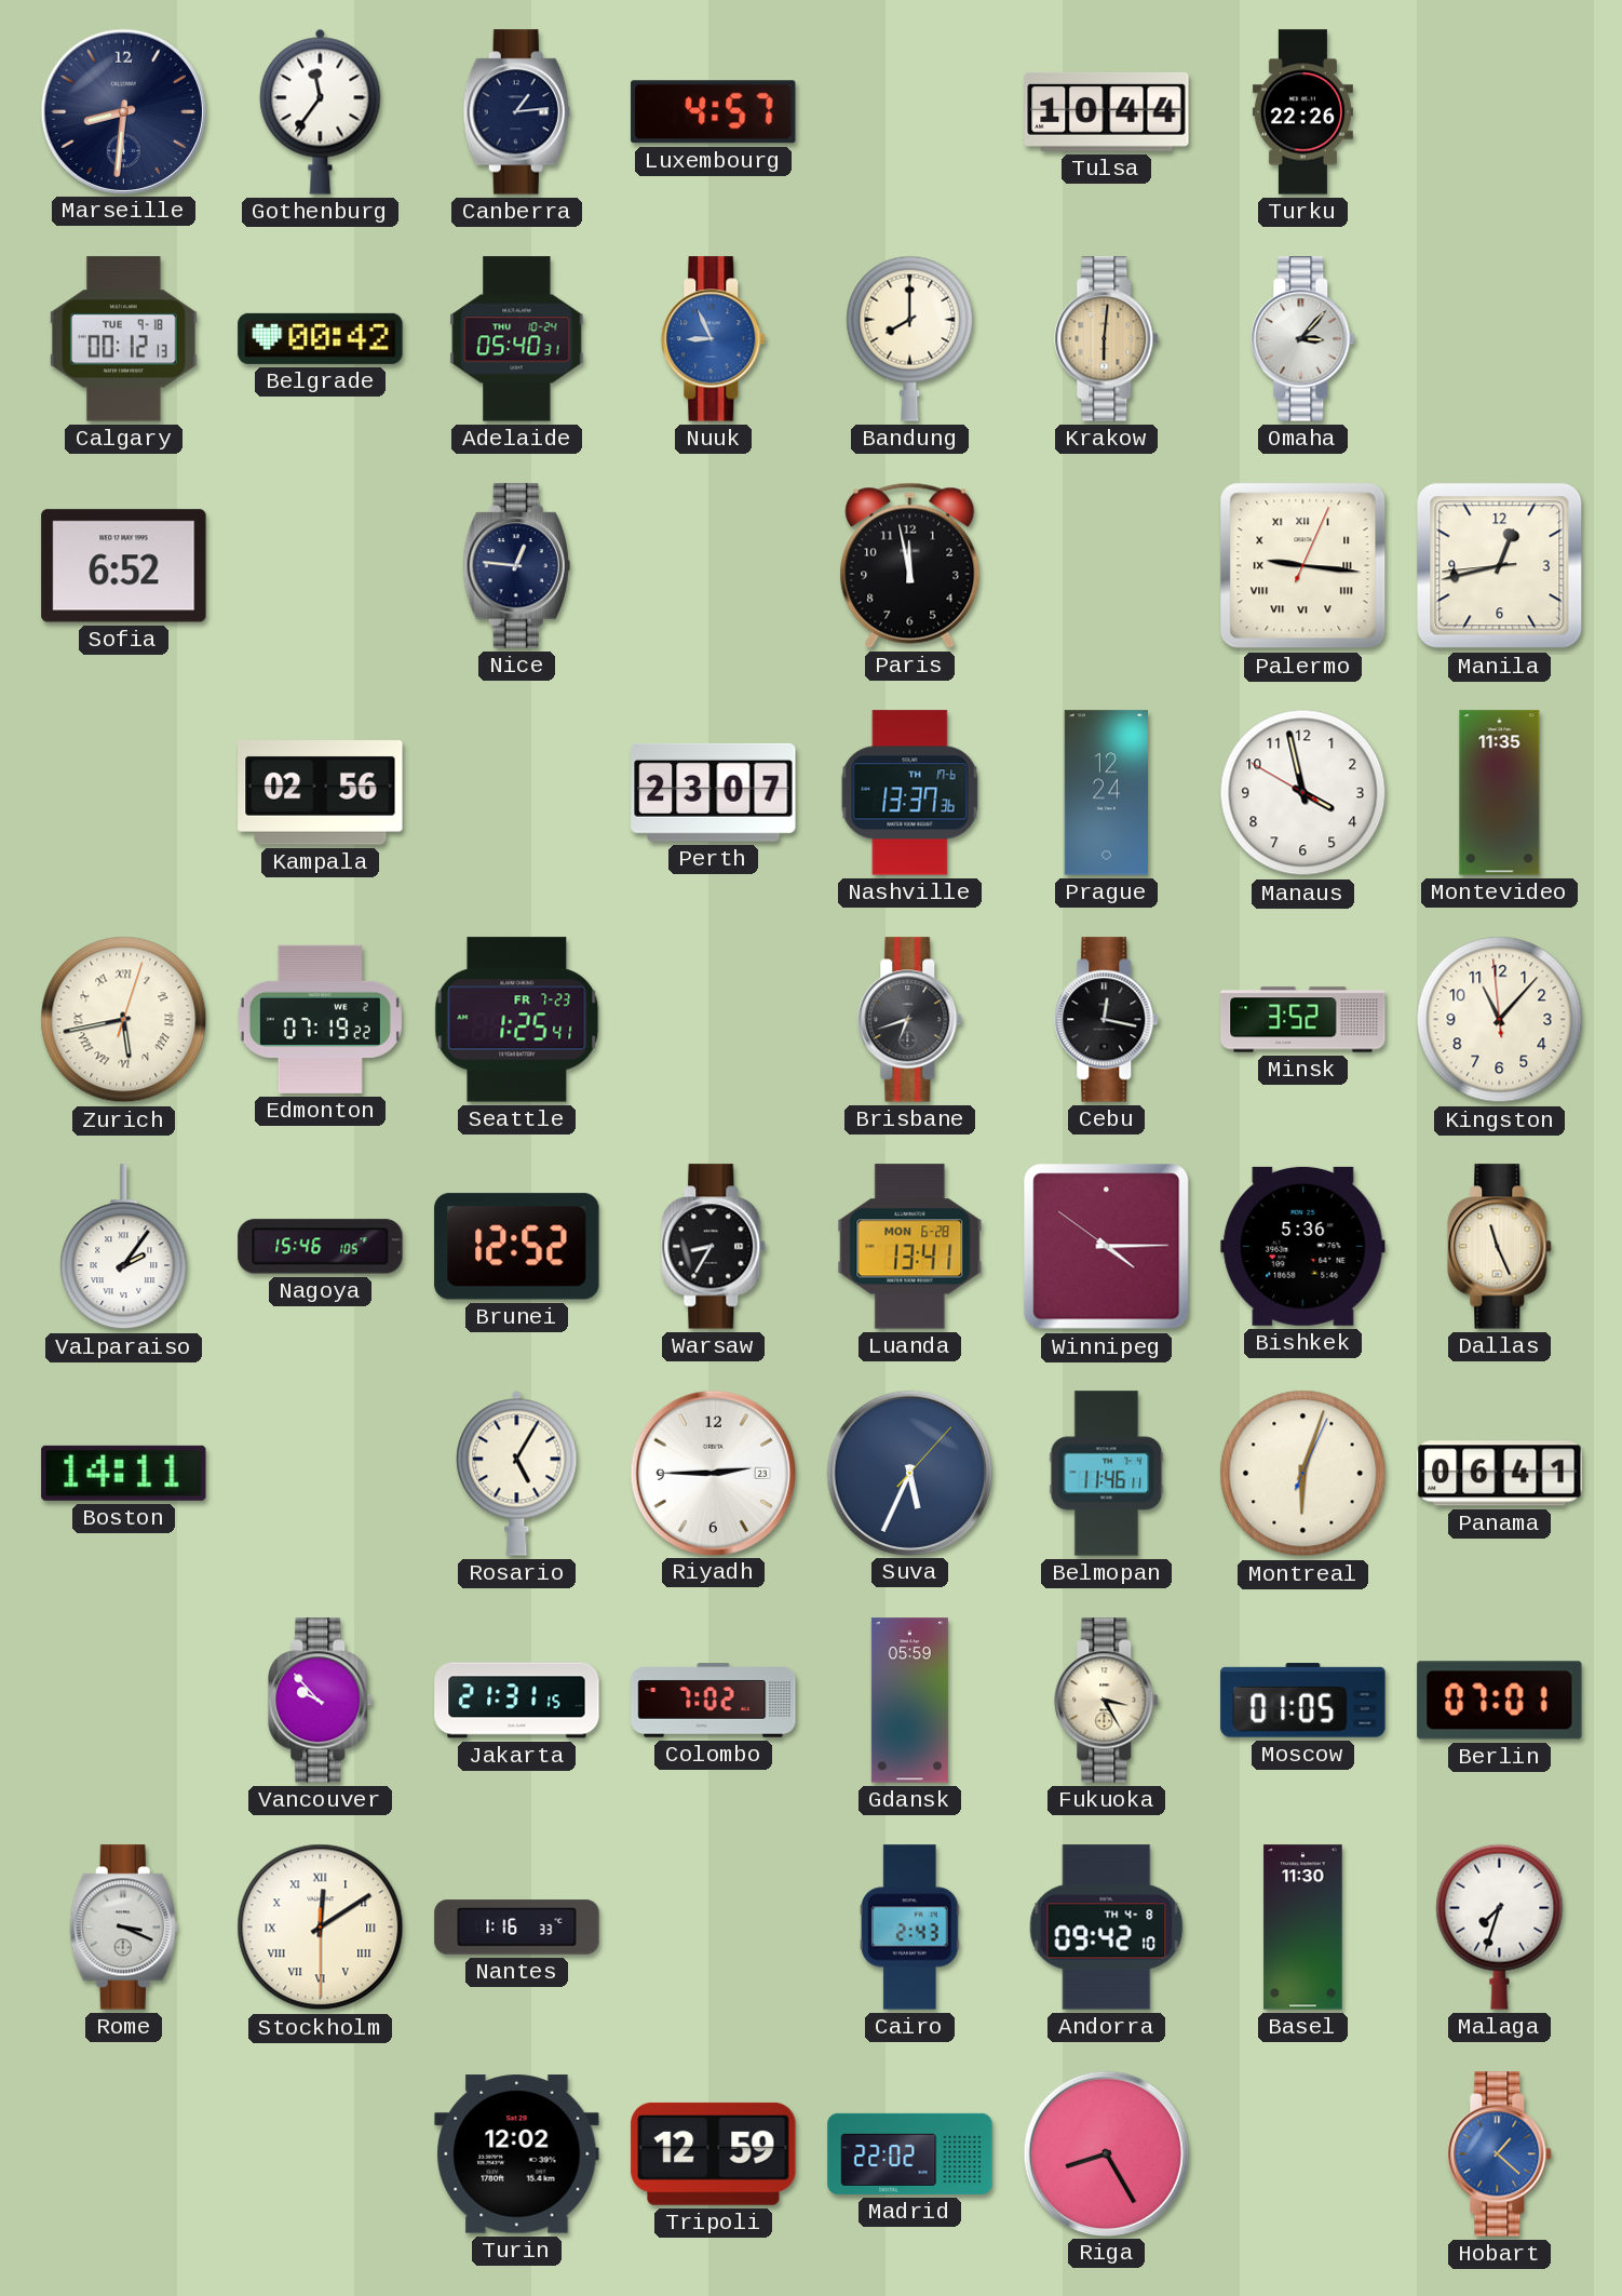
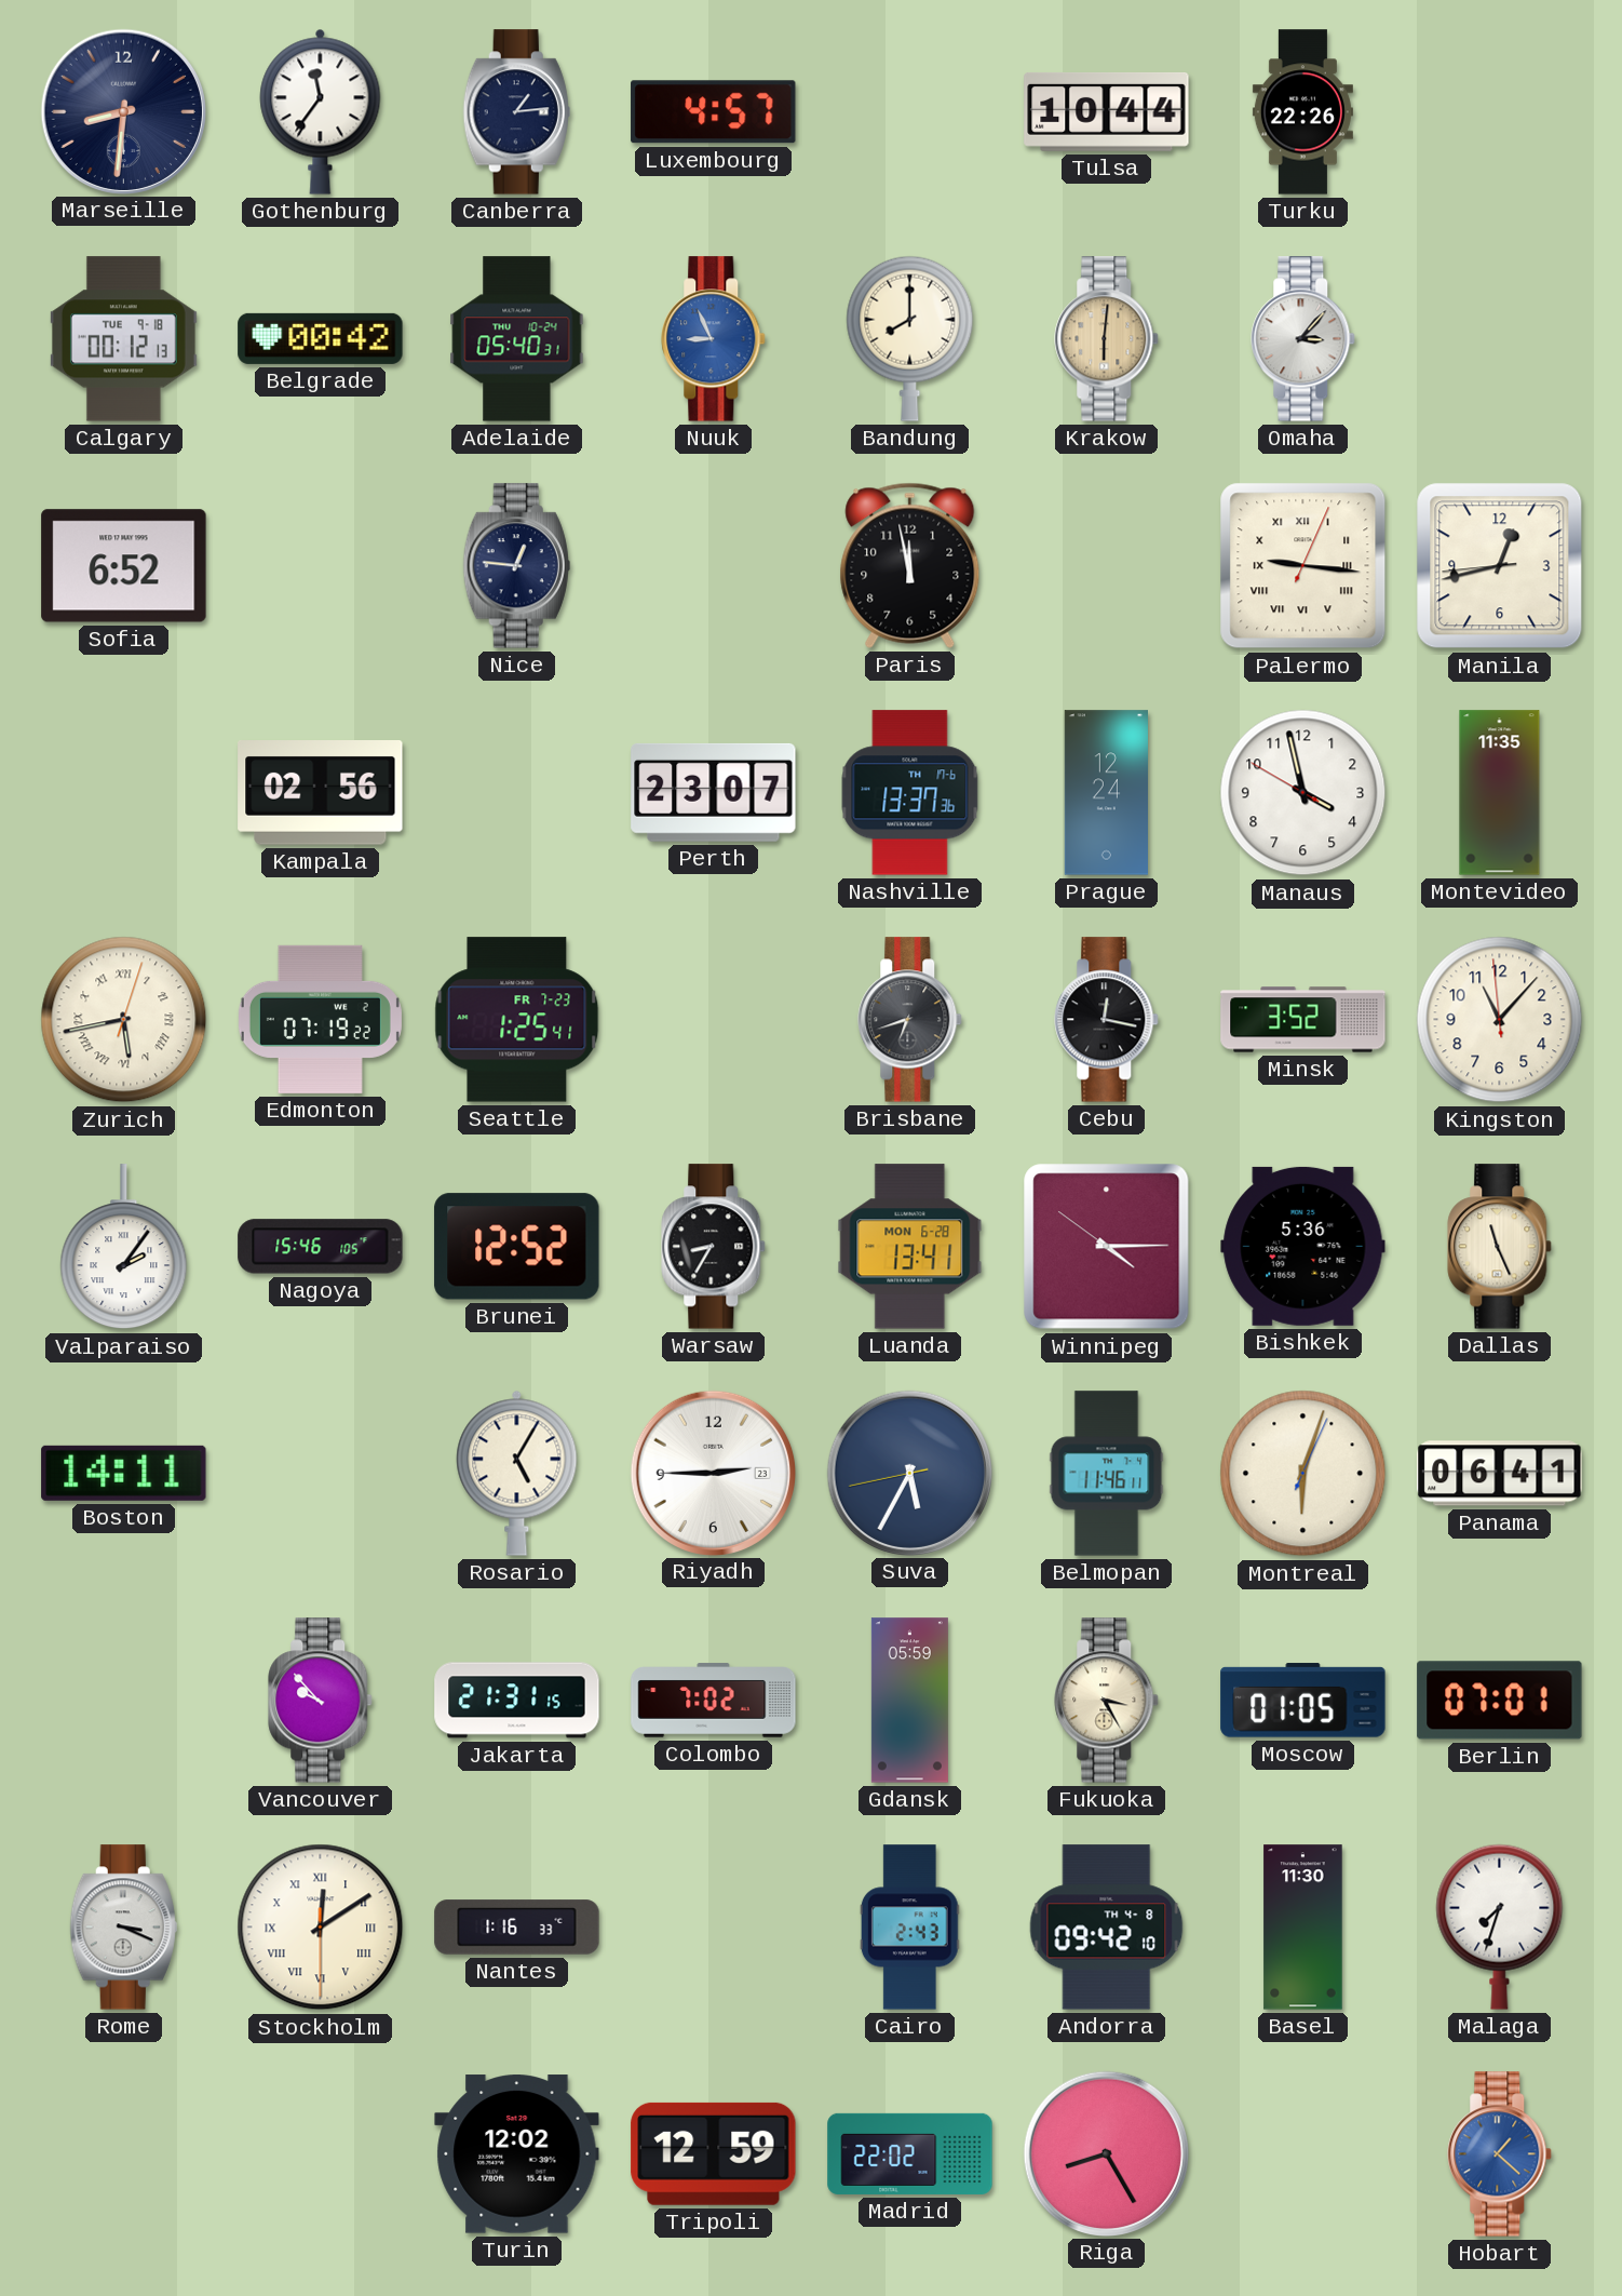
Suva: 5:34:07 -> 5:34:43
